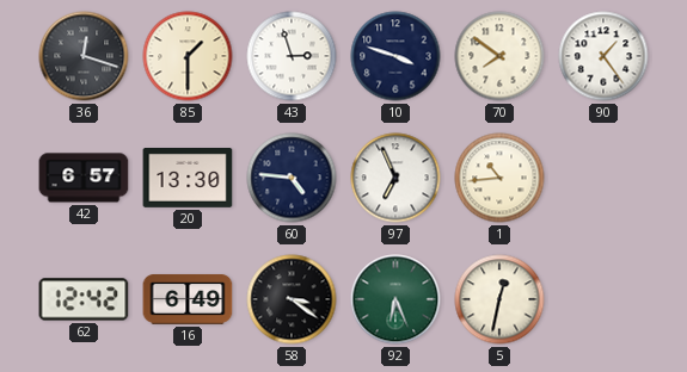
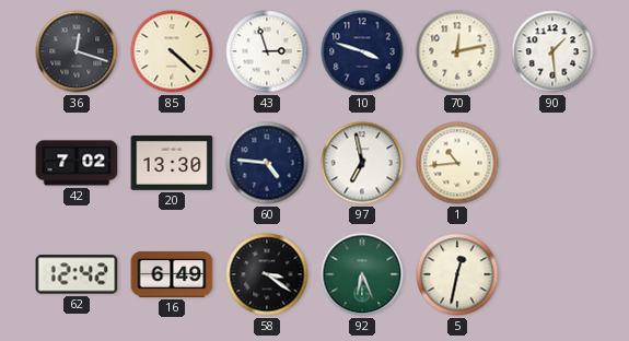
85: 1:30 -> 4:22
70: 7:51 -> 12:13
90: 1:24 -> 1:29
42: 6:57 -> 7:02
97: 6:56 -> 6:58
